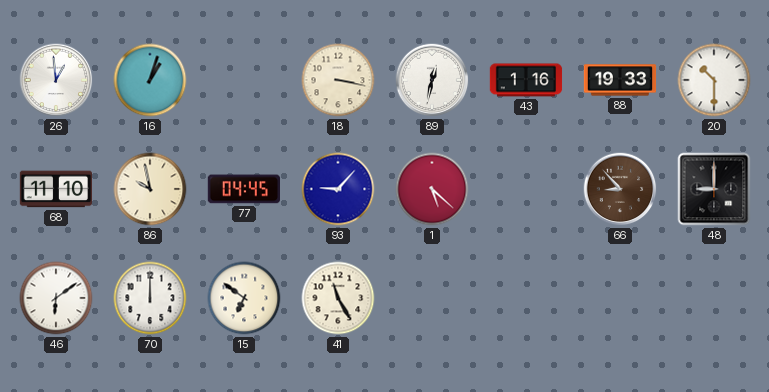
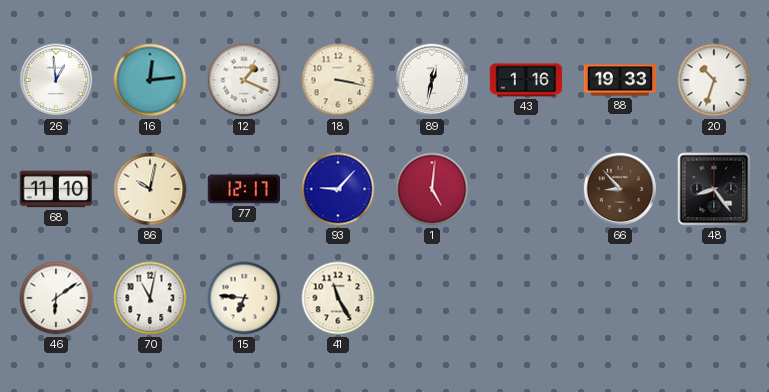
16: 1:03 -> 12:14
12: none -> 1:19
20: 10:30 -> 10:33
86: 9:58 -> 10:02
77: 04:45 -> 12:17
1: 5:22 -> 5:01
48: 9:00 -> 8:24
70: 12:00 -> 11:02
15: 6:51 -> 6:46
